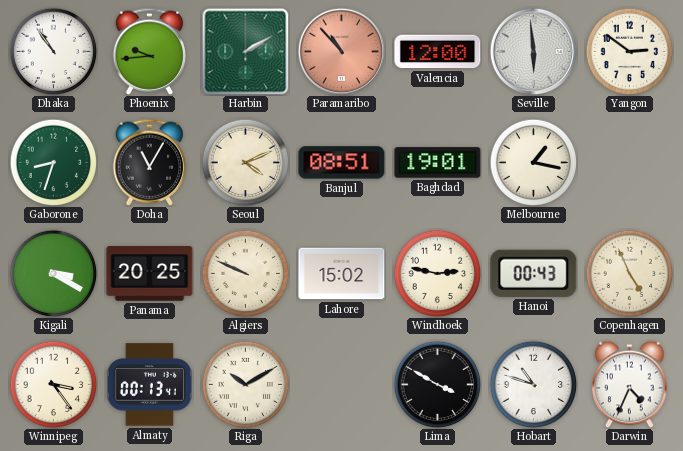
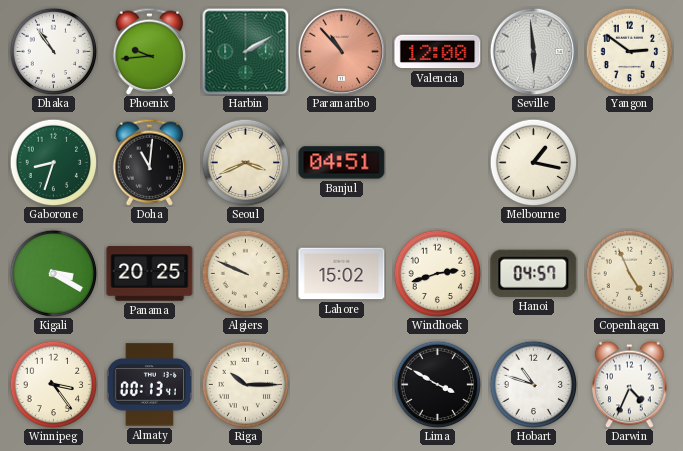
Doha: 11:05 -> 11:01
Seoul: 4:11 -> 3:41
Banjul: 08:51 -> 04:51
Baghdad: 19:01 -> none
Windhoek: 2:47 -> 2:42
Hanoi: 00:43 -> 04:57
Riga: 10:10 -> 10:15
